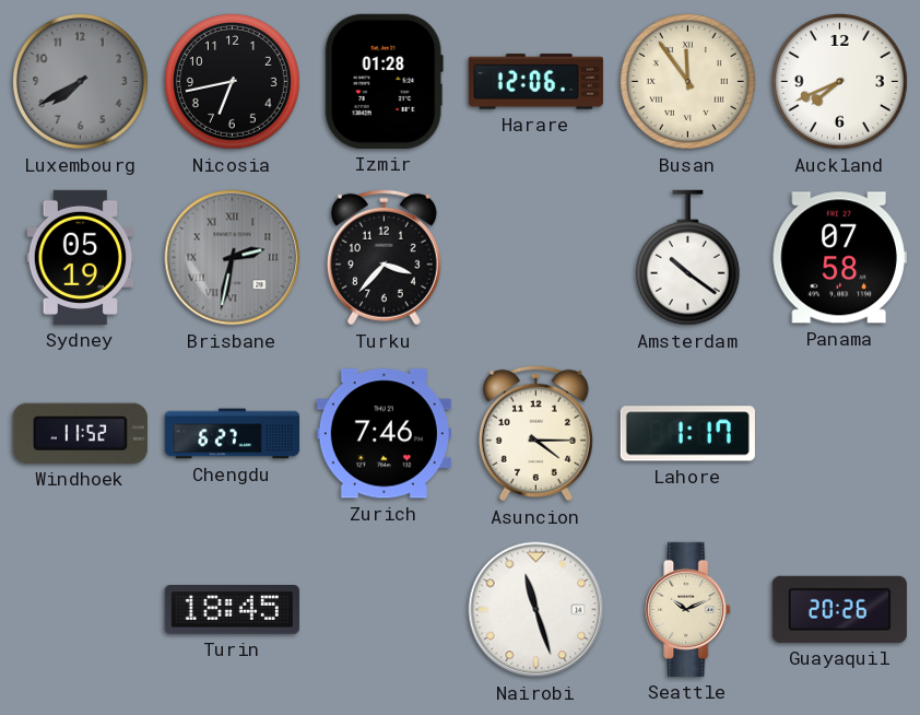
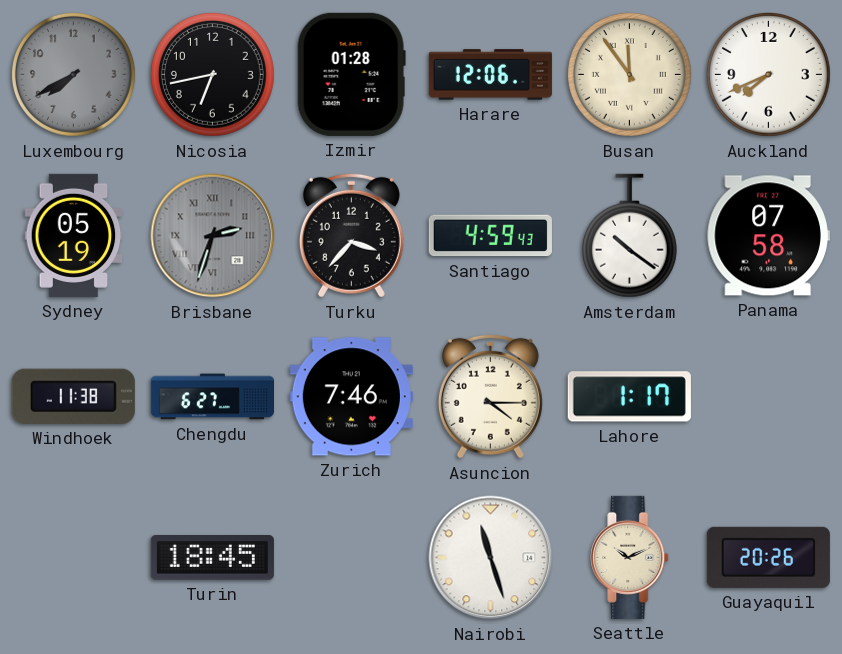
Brisbane: 2:32 -> 2:33
Santiago: none -> 4:59
Windhoek: 11:52 -> 11:38
